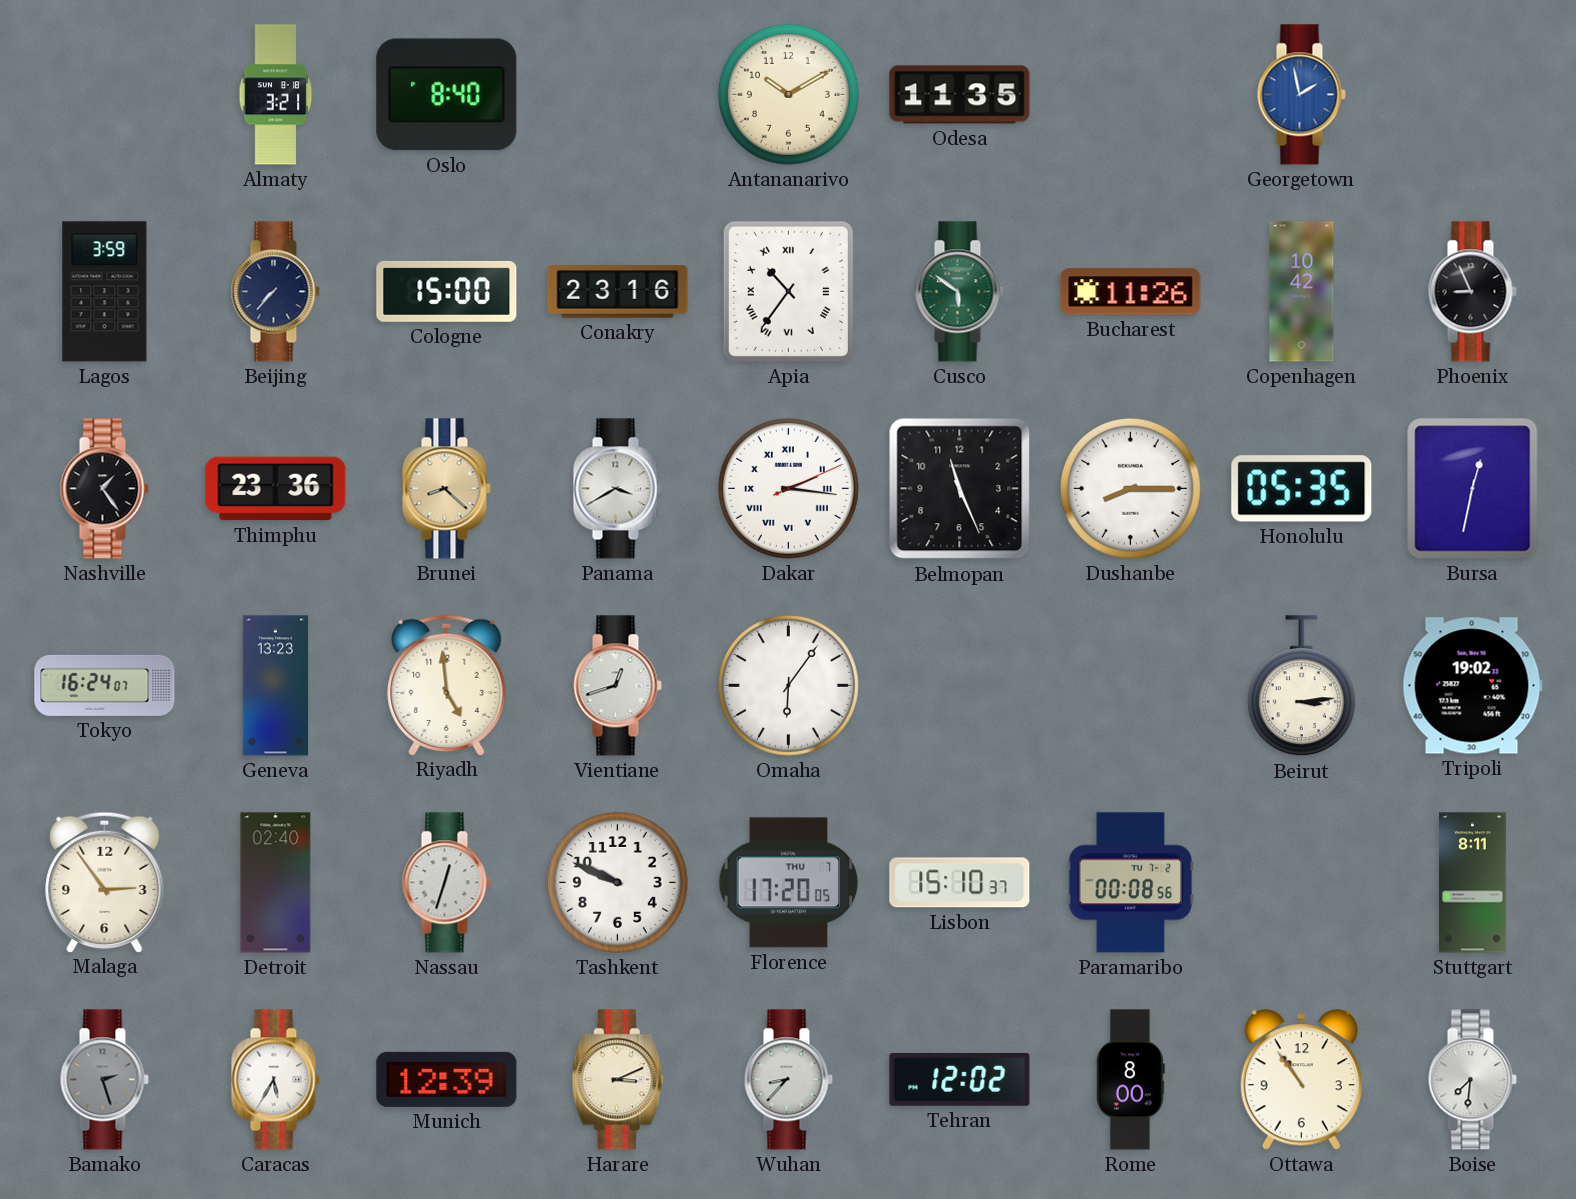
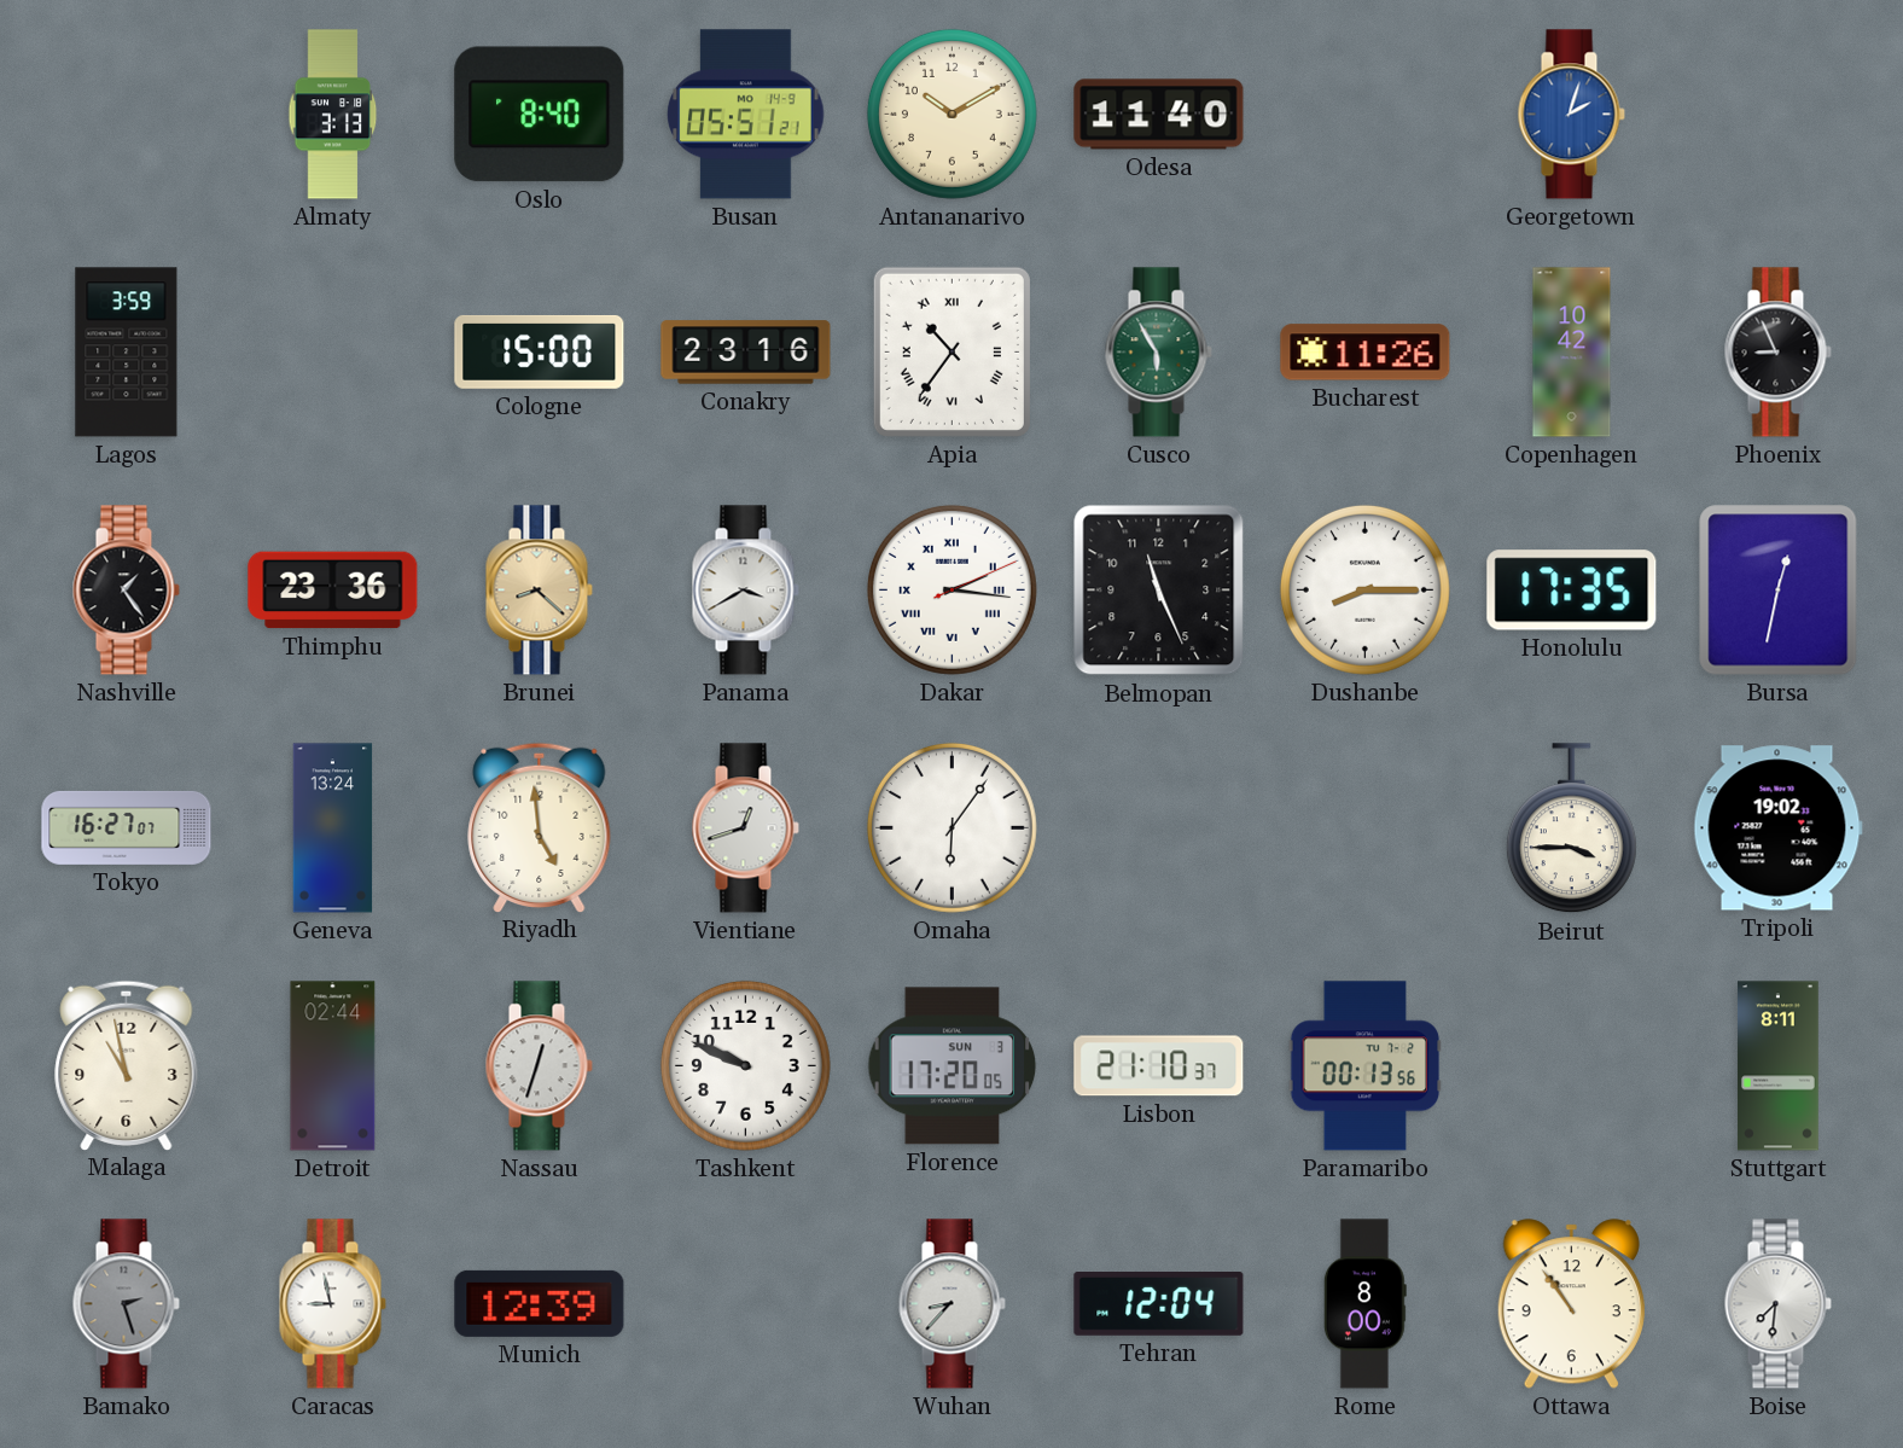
Almaty: 3:21 -> 3:13
Busan: none -> 05:51
Odesa: 11:35 -> 11:40
Georgetown: 1:58 -> 2:03
Beijing: 7:37 -> none
Cusco: 5:51 -> 5:55
Honolulu: 05:35 -> 17:35
Tokyo: 16:24 -> 16:27
Geneva: 13:23 -> 13:24
Beirut: 3:14 -> 3:45
Malaga: 2:54 -> 10:58
Detroit: 02:40 -> 02:44
Florence date: THU 7 -> SUN 3
Lisbon: 15:10 -> 21:10
Paramaribo: 00:08 -> 00:13
Caracas: 5:35 -> 8:58
Harare: 3:11 -> none
Tehran: 12:02 -> 12:04
